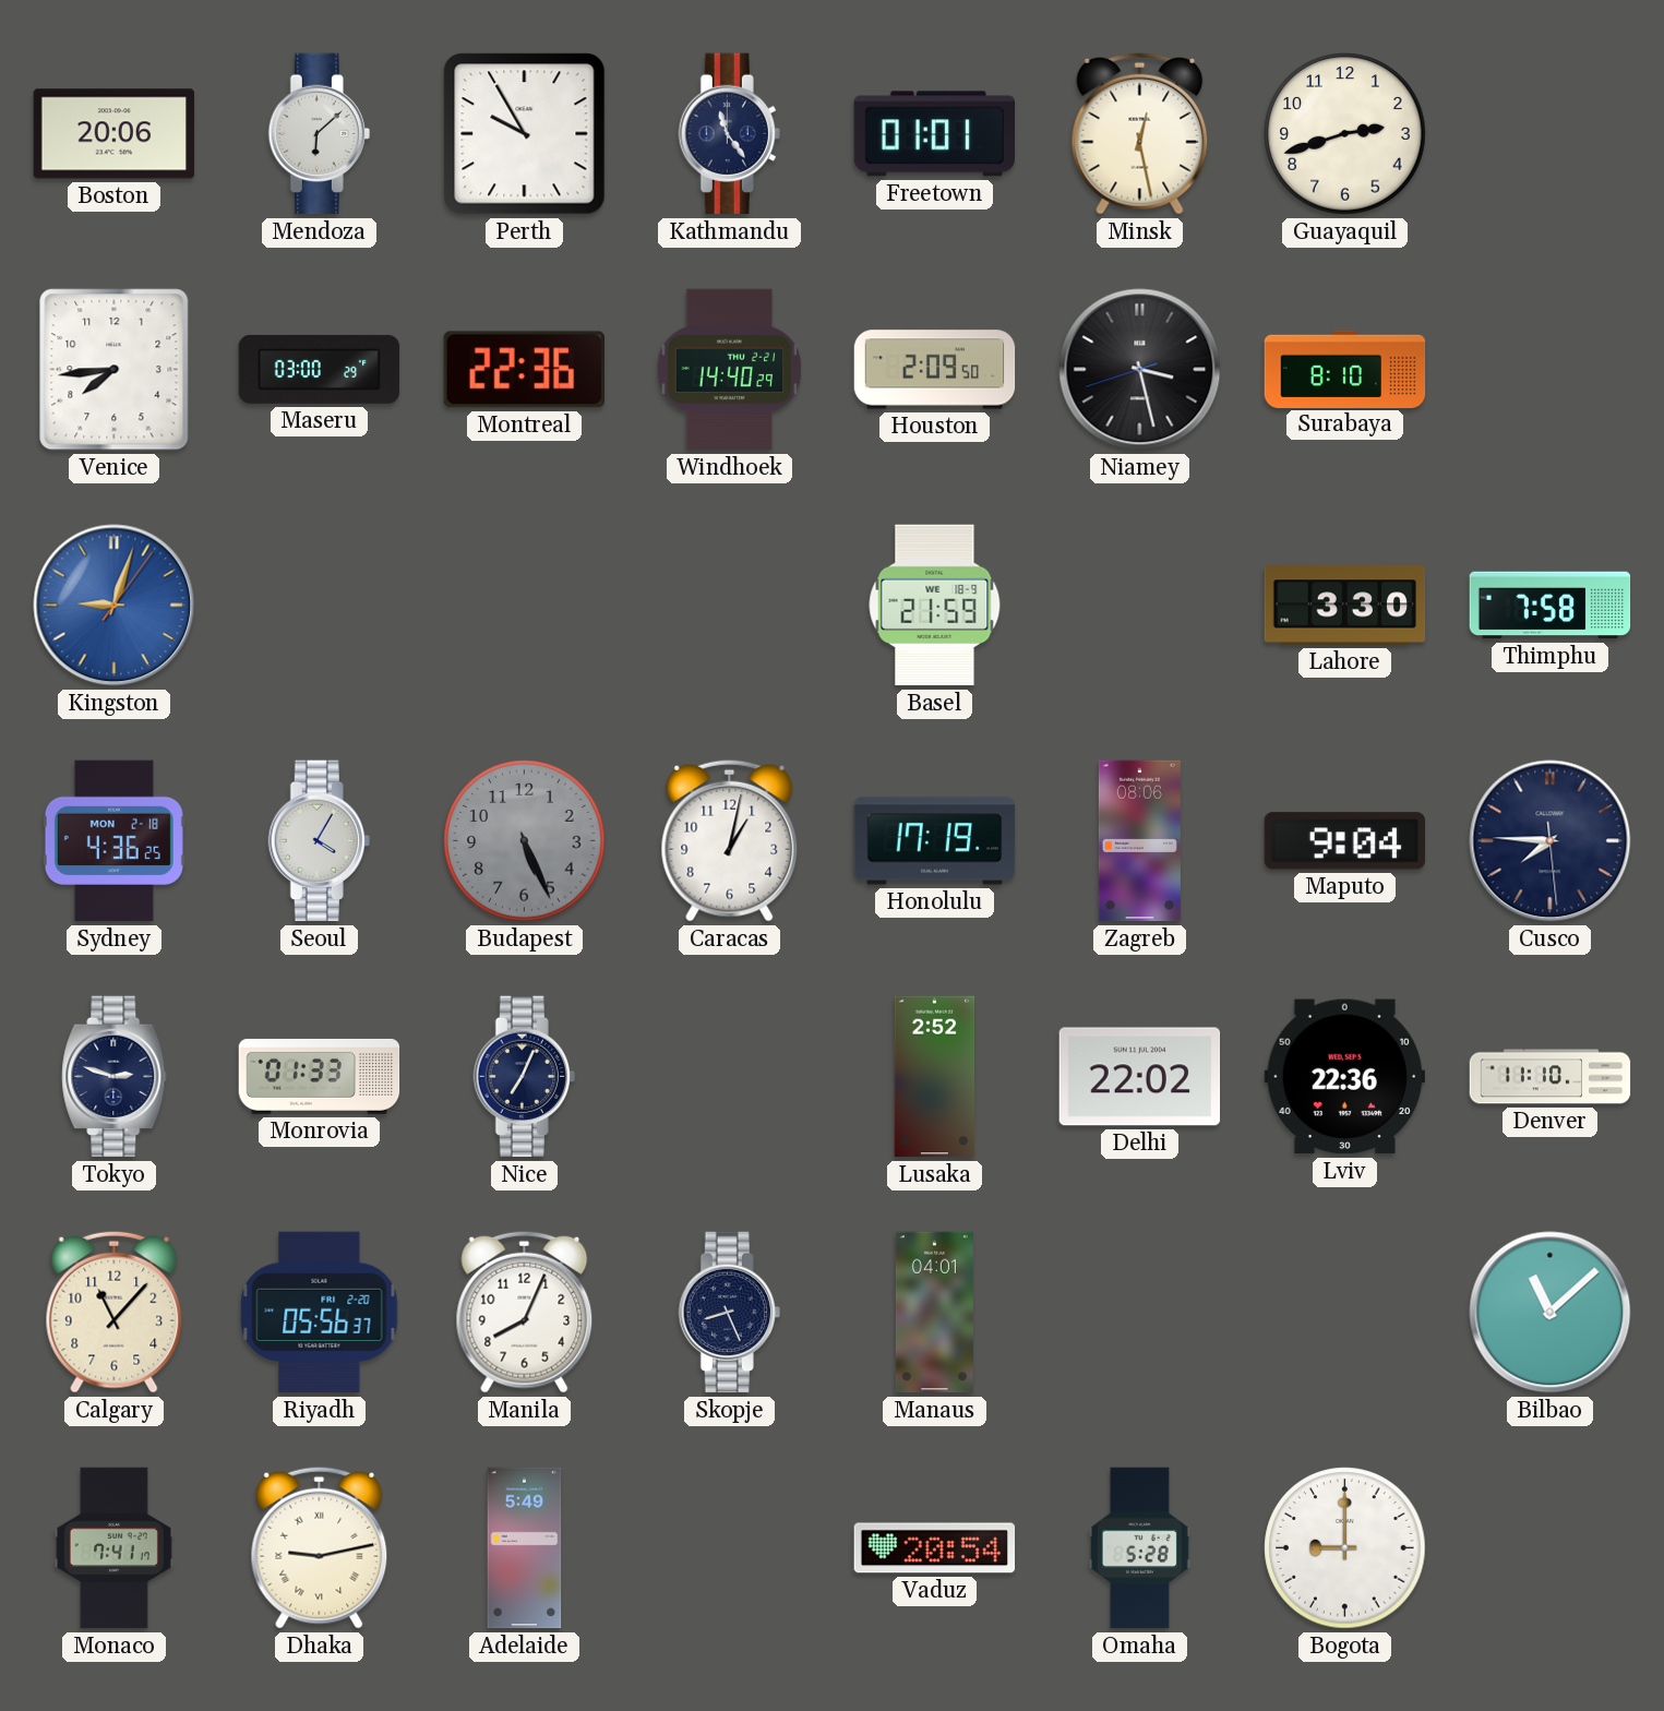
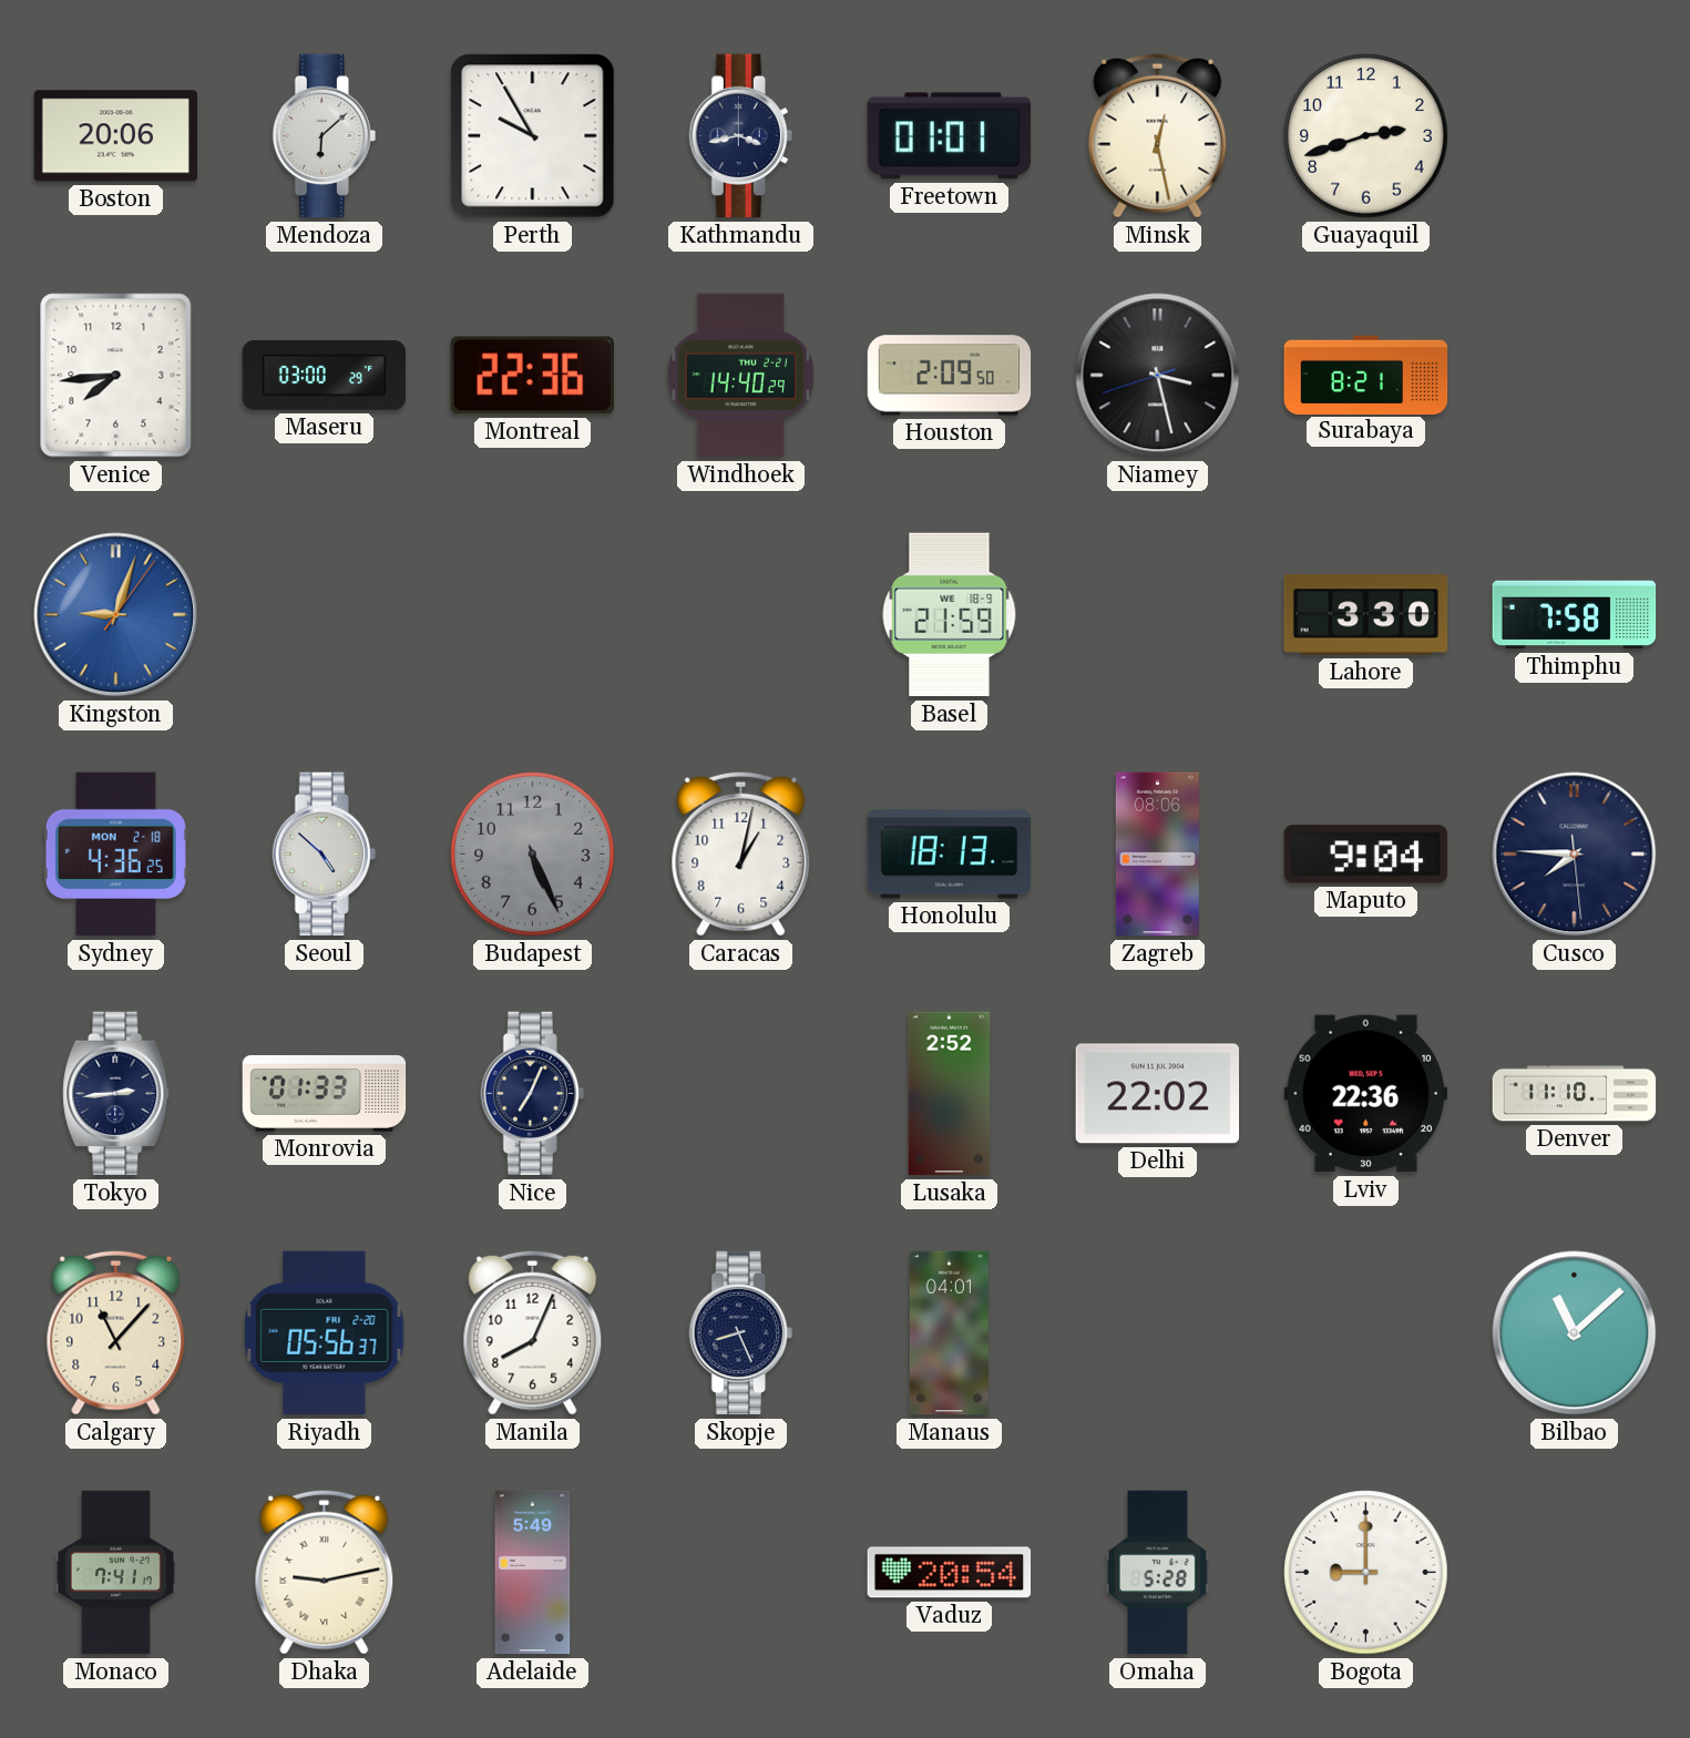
Kathmandu: 11:24 -> 3:43
Surabaya: 8:10 -> 8:21
Seoul: 4:05 -> 4:52
Honolulu: 17:19 -> 18:13
Tokyo: 2:48 -> 2:44
